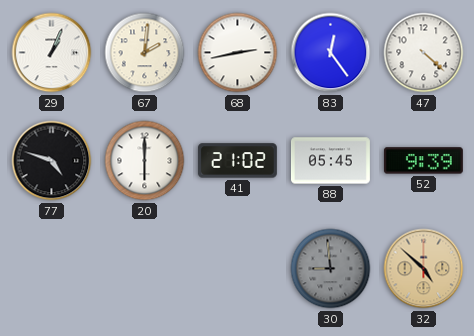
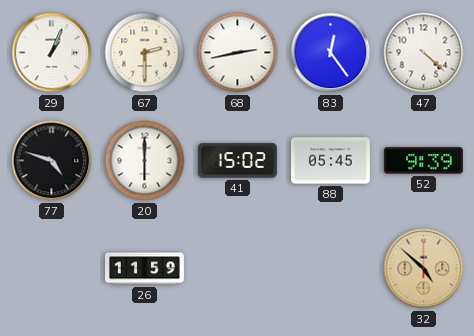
67: 2:01 -> 2:30
41: 21:02 -> 15:02
26: none -> 11:59
30: 8:59 -> none
